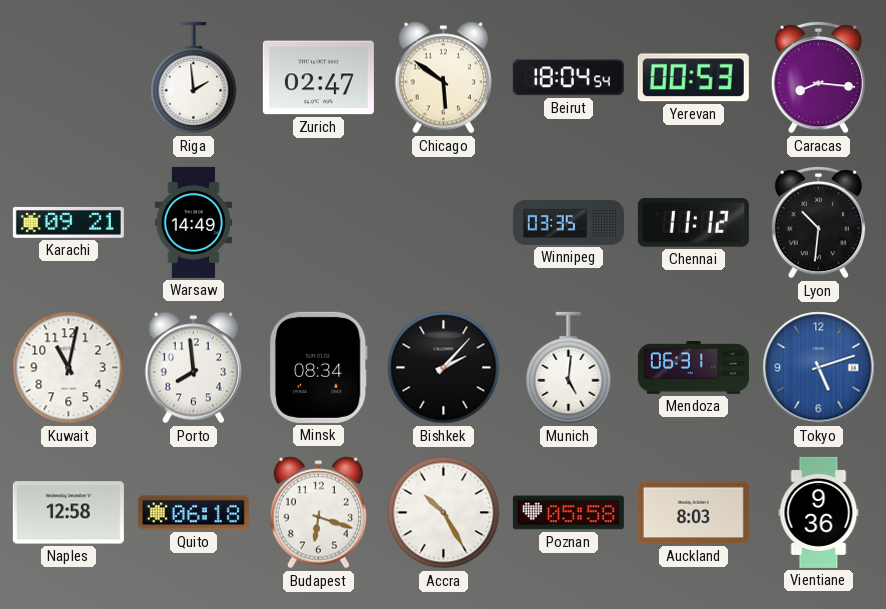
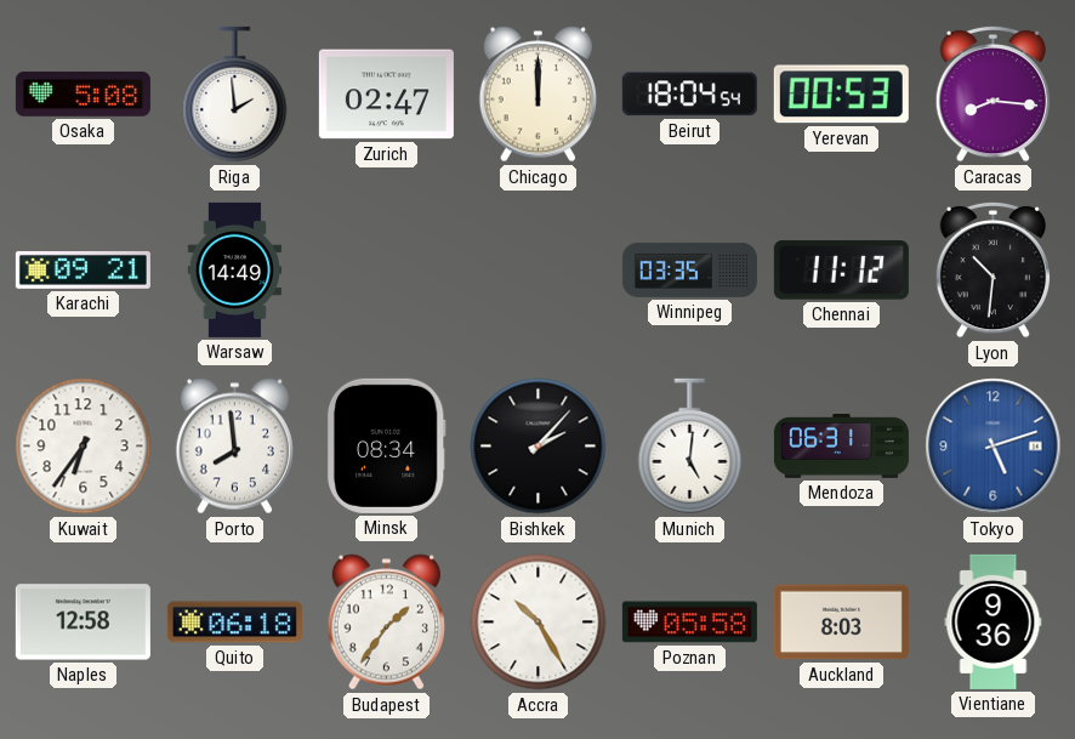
Osaka: none -> 5:08
Chicago: 5:51 -> 12:00
Kuwait: 11:02 -> 6:36
Budapest: 6:18 -> 1:36
